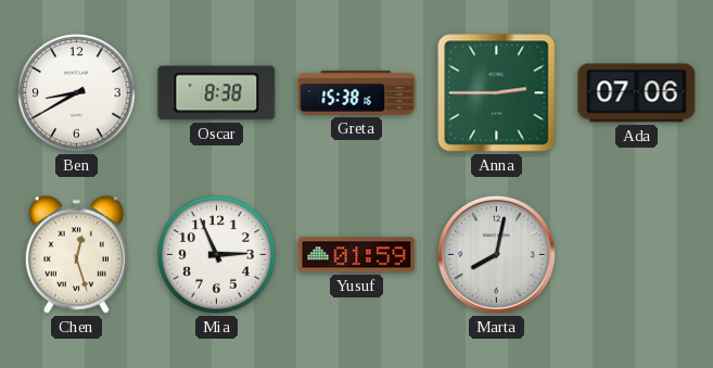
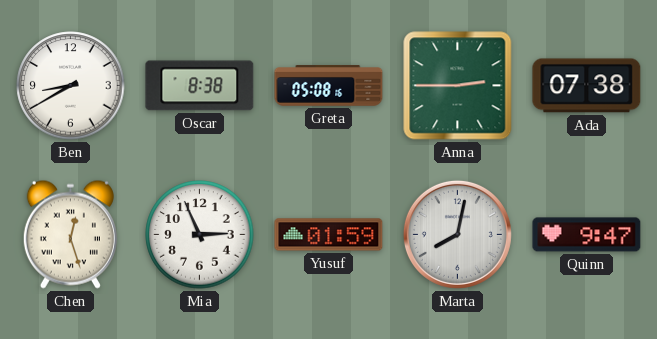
Greta: 15:38 -> 05:08
Ada: 07:06 -> 07:38
Quinn: none -> 9:47
